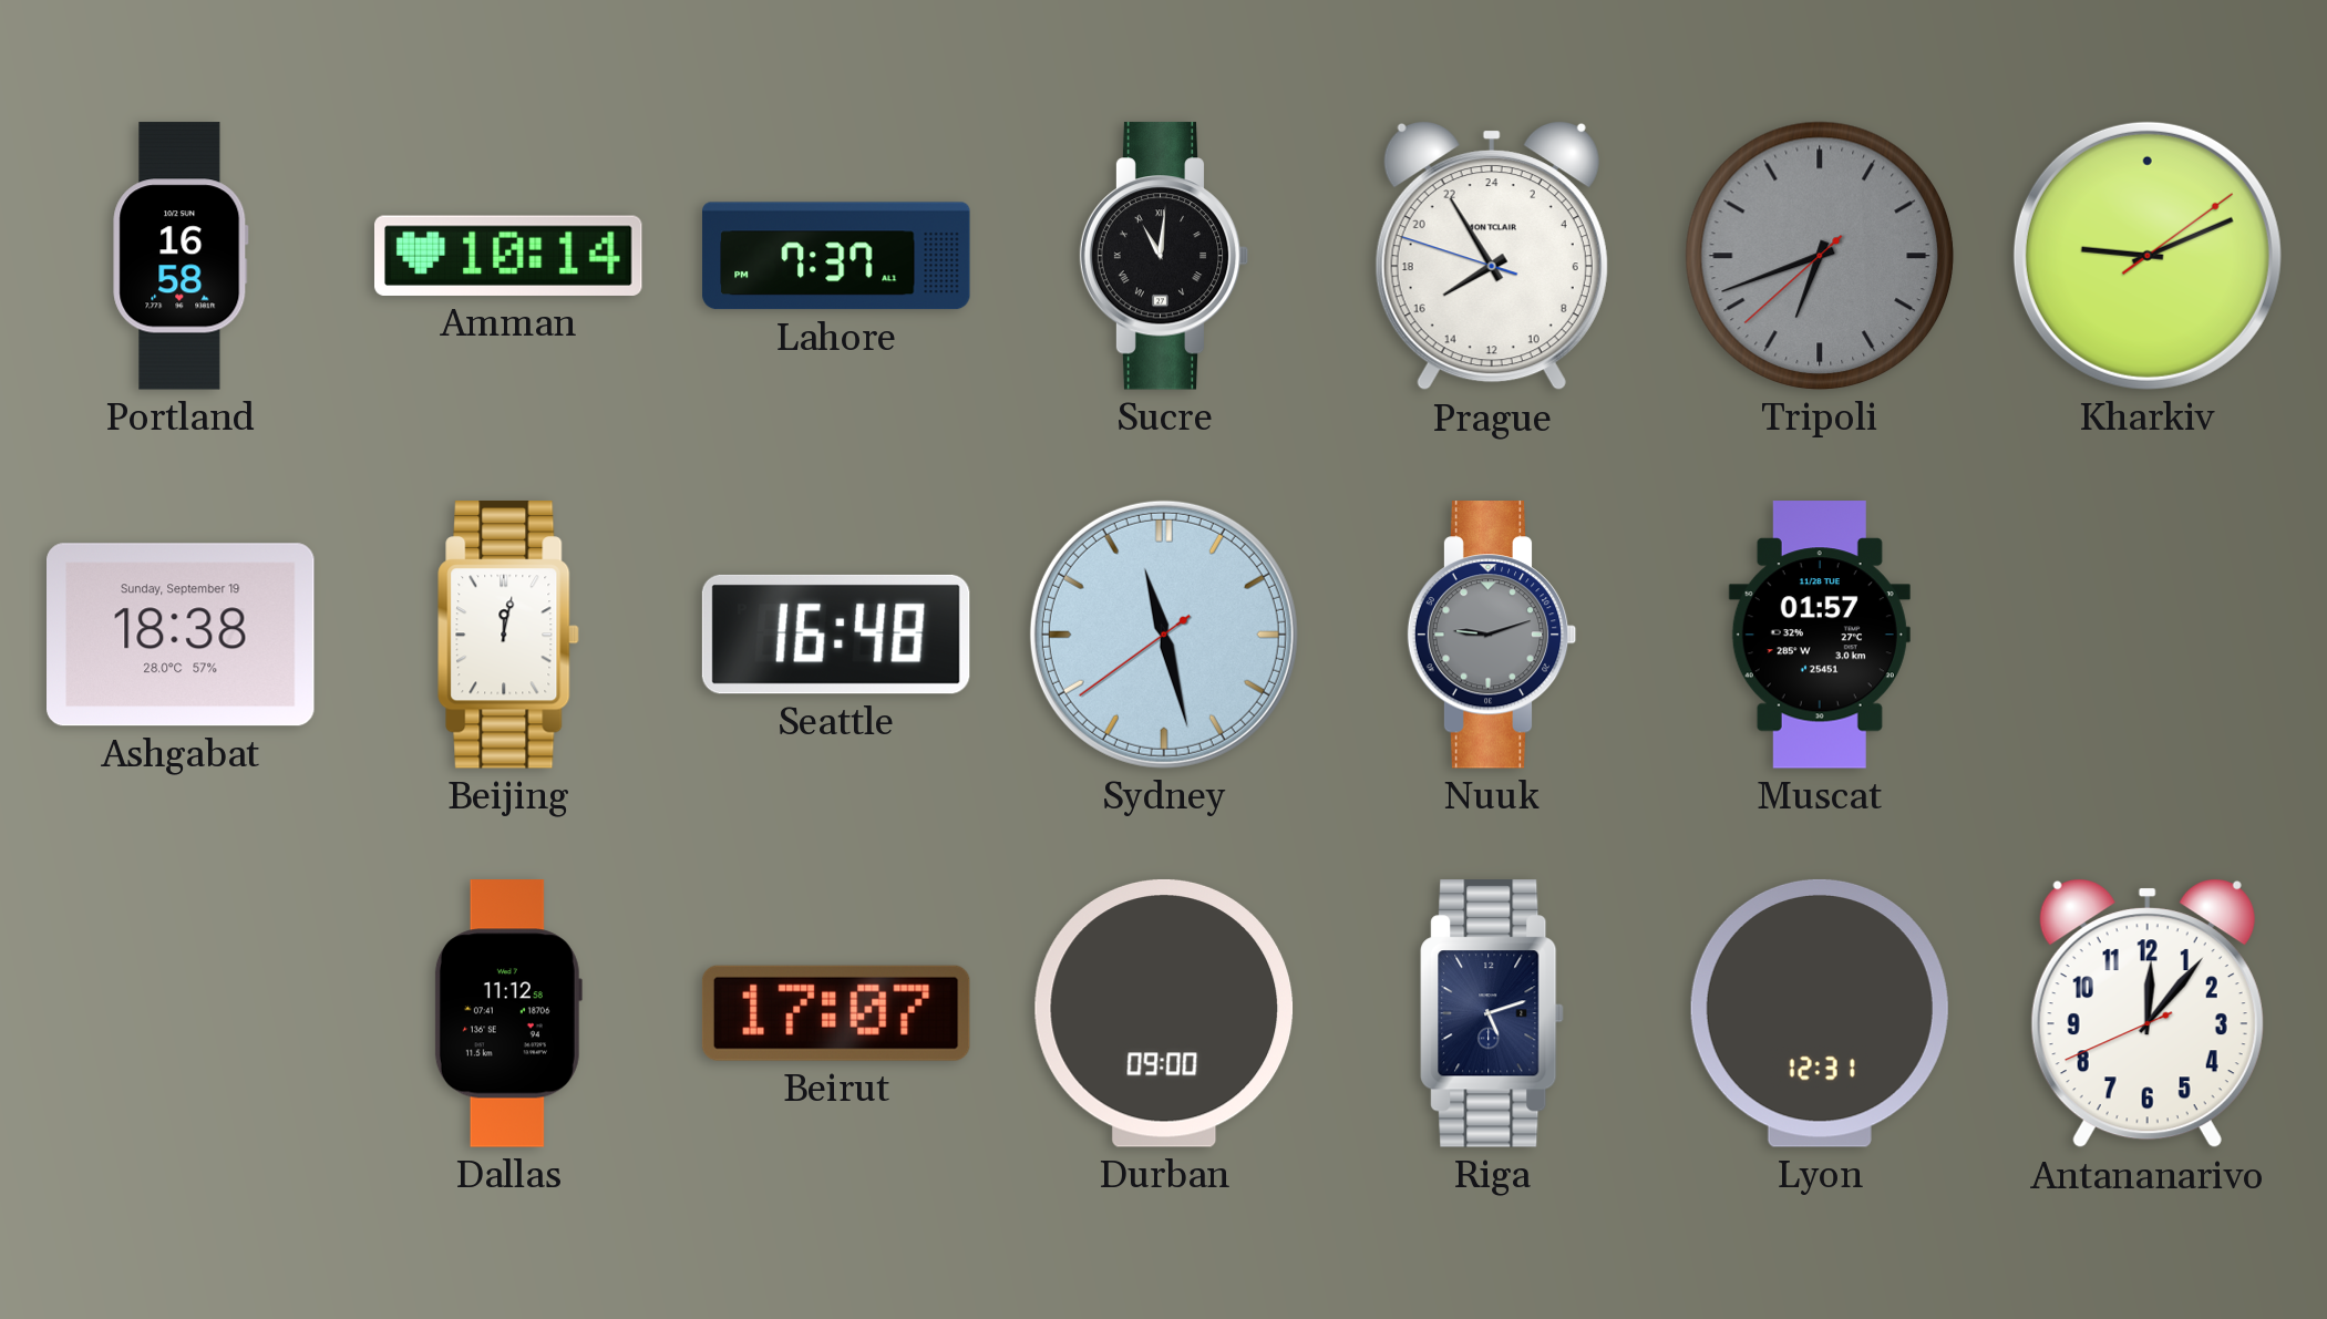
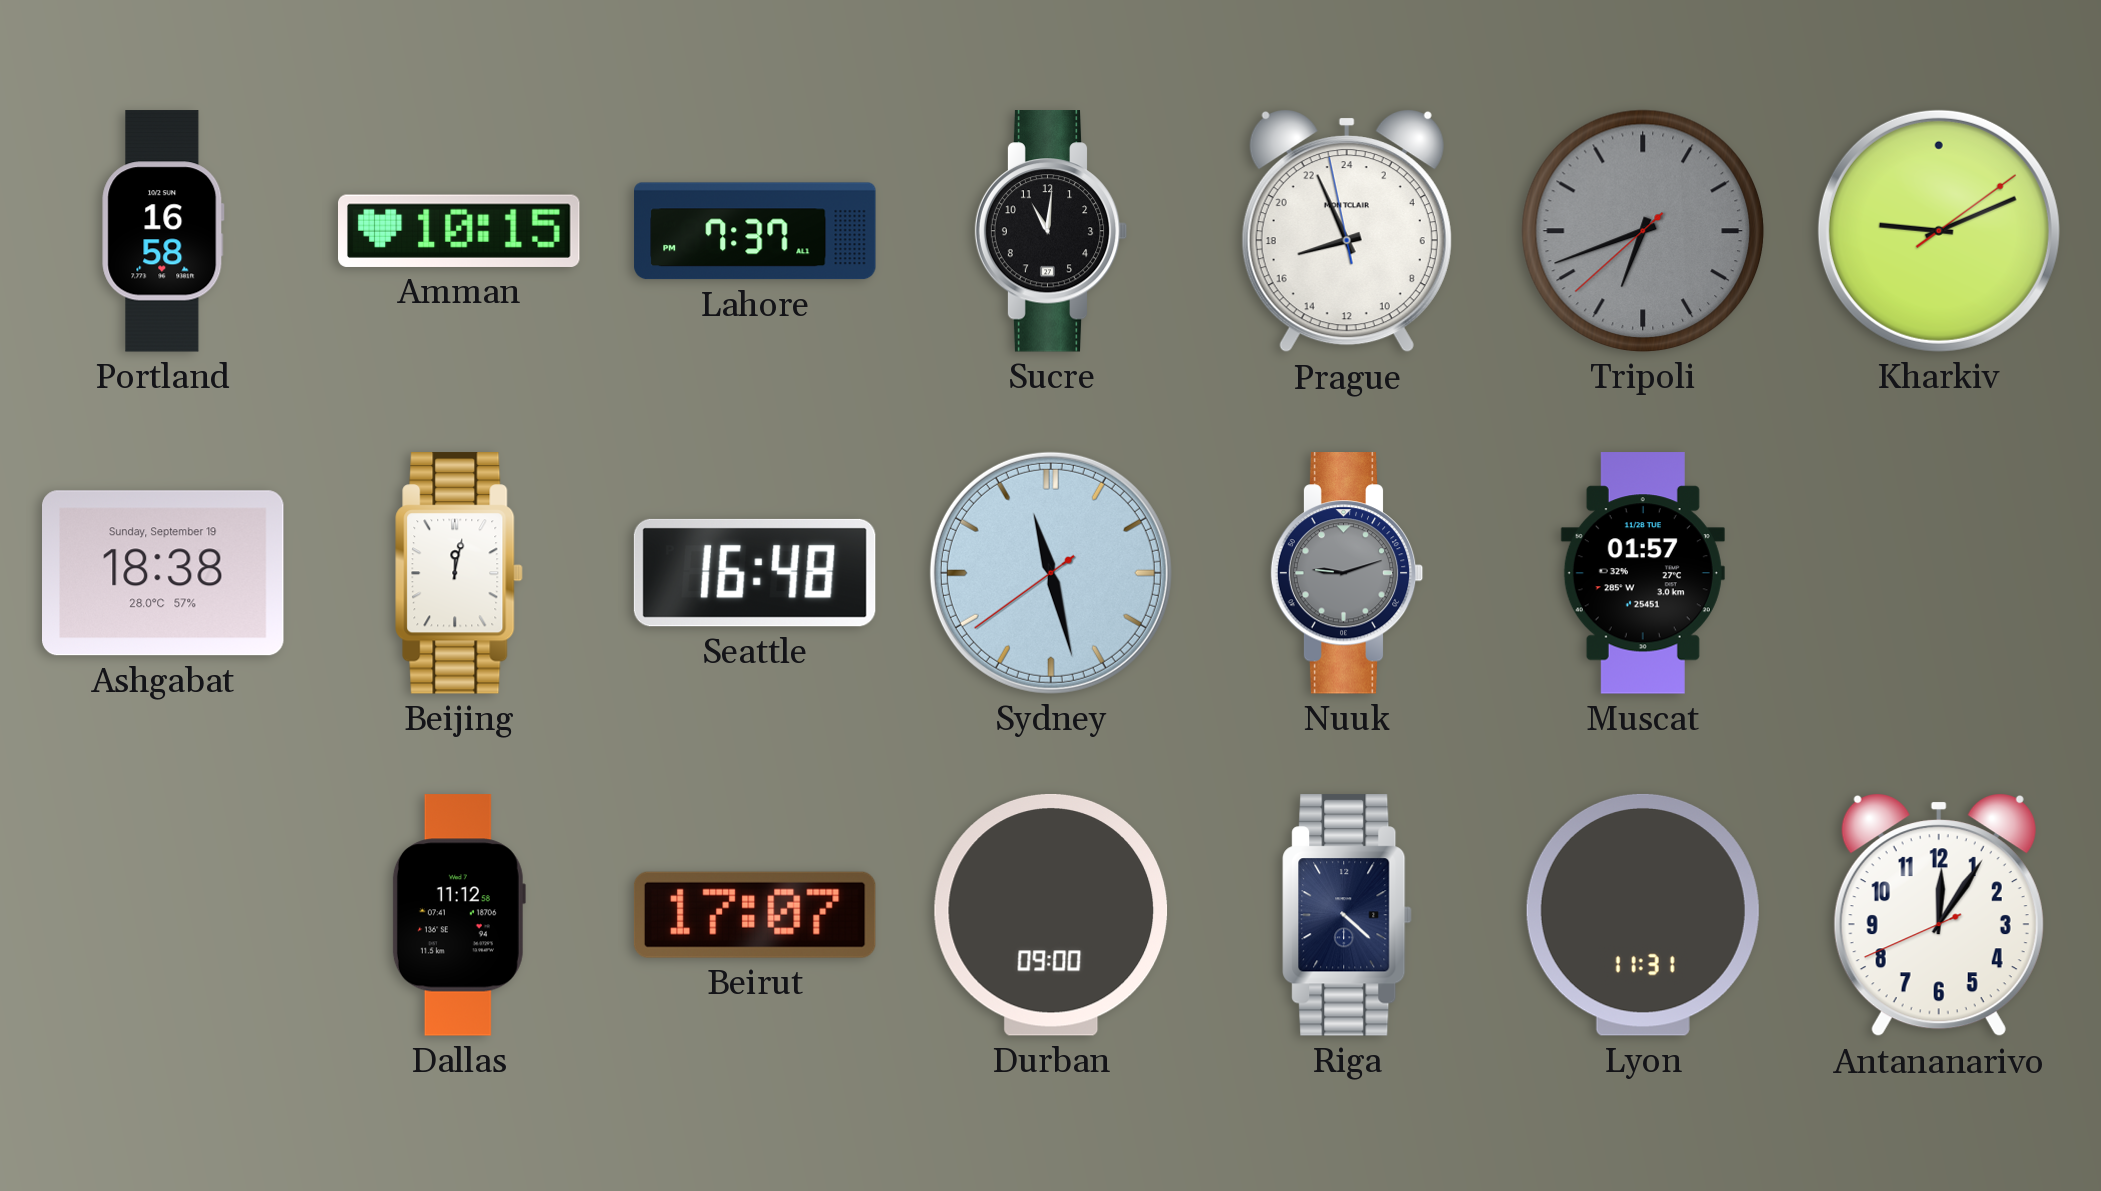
Amman: 10:14 -> 10:15
Sucre numerals: Roman -> Arabic
Prague: 15:54 -> 16:55
Riga: 5:12 -> 4:22
Lyon: 12:31 -> 11:31
Antananarivo: 12:06 -> 12:05
